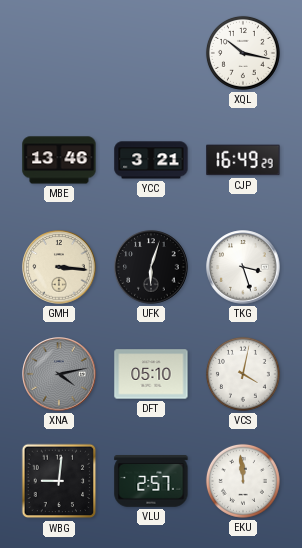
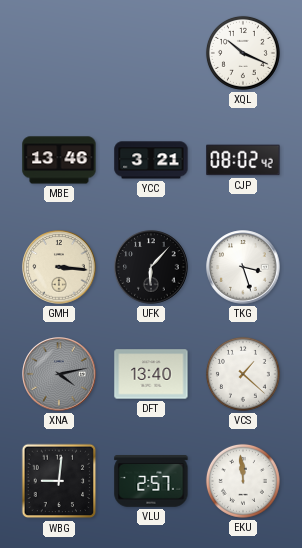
XQL: 10:17 -> 10:19
CJP: 16:49 -> 08:02
UFK: 6:03 -> 6:07
DFT: 05:10 -> 13:40
VCS: 4:02 -> 1:22
